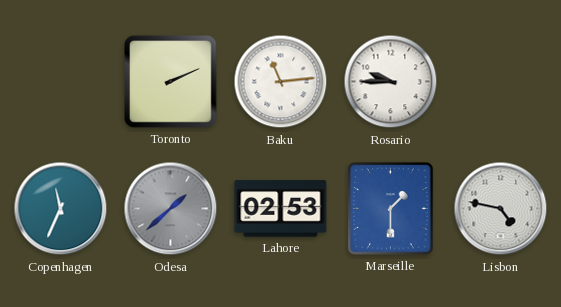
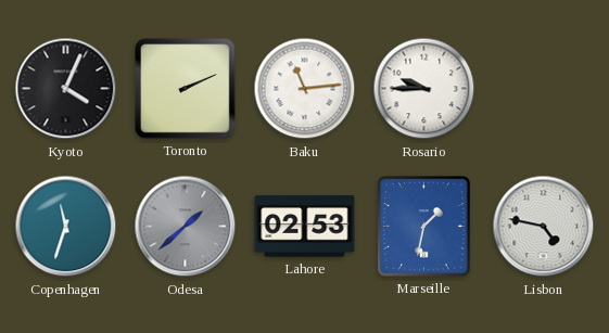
Kyoto: none -> 4:04
Copenhagen: 11:34 -> 11:33
Marseille: 1:30 -> 1:32
